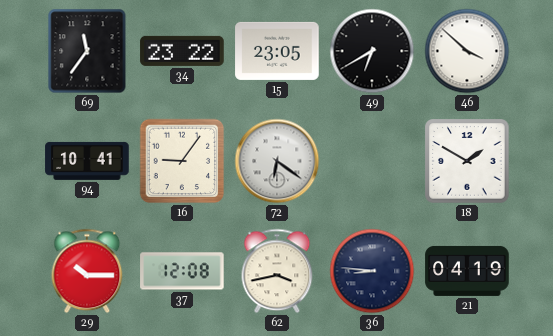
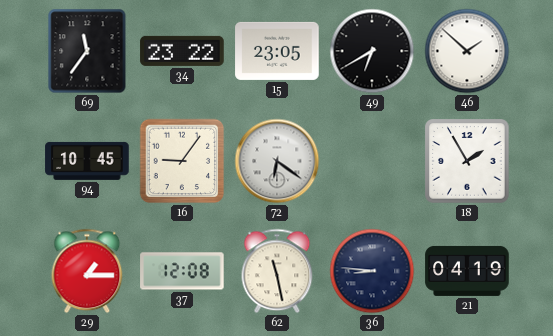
46: 3:52 -> 1:52
94: 10:41 -> 10:45
18: 1:50 -> 1:55
29: 10:15 -> 1:15
62: 3:43 -> 11:28
